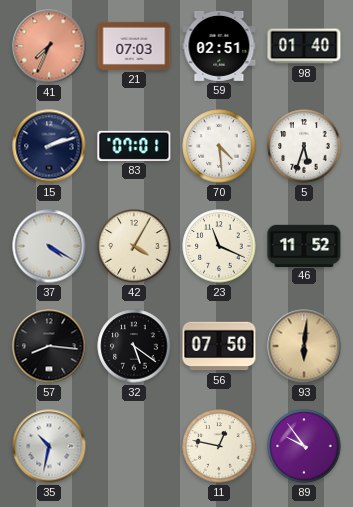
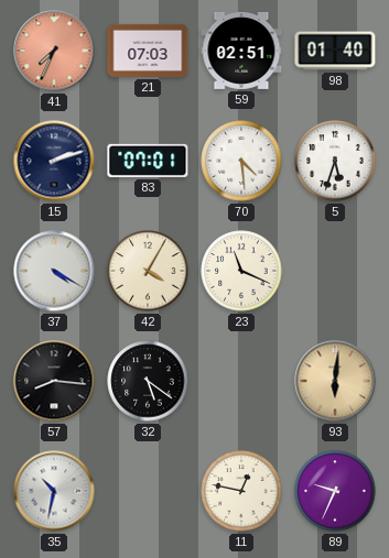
46: 11:52 -> none
56: 07:50 -> none
89: 9:54 -> 9:34
